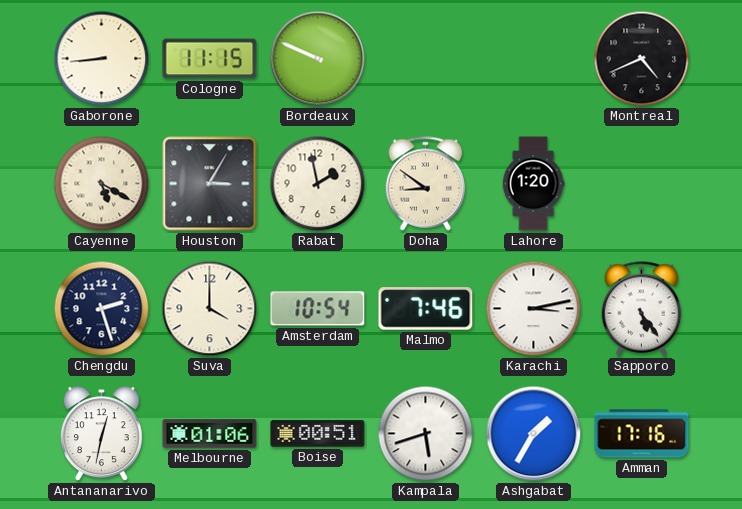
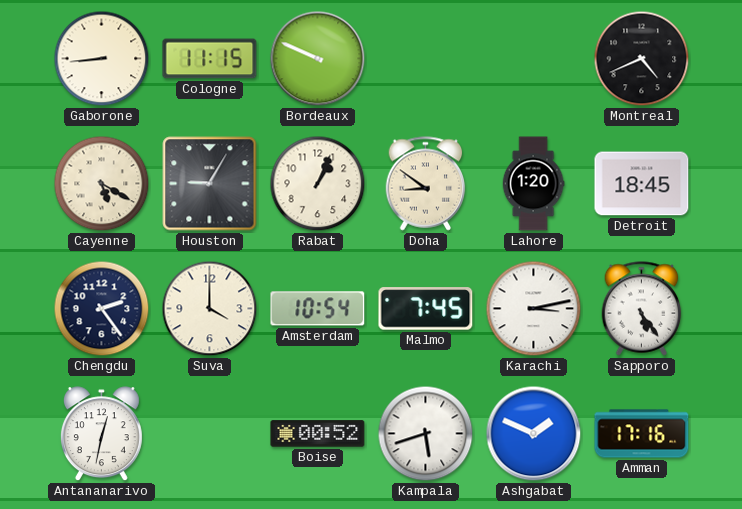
Houston: 3:05 -> 9:05
Rabat: 1:58 -> 1:04
Detroit: none -> 18:45
Chengdu: 2:27 -> 2:24
Malmo: 7:46 -> 7:45
Melbourne: 01:06 -> none
Boise: 00:51 -> 00:52
Ashgabat: 1:35 -> 1:49
